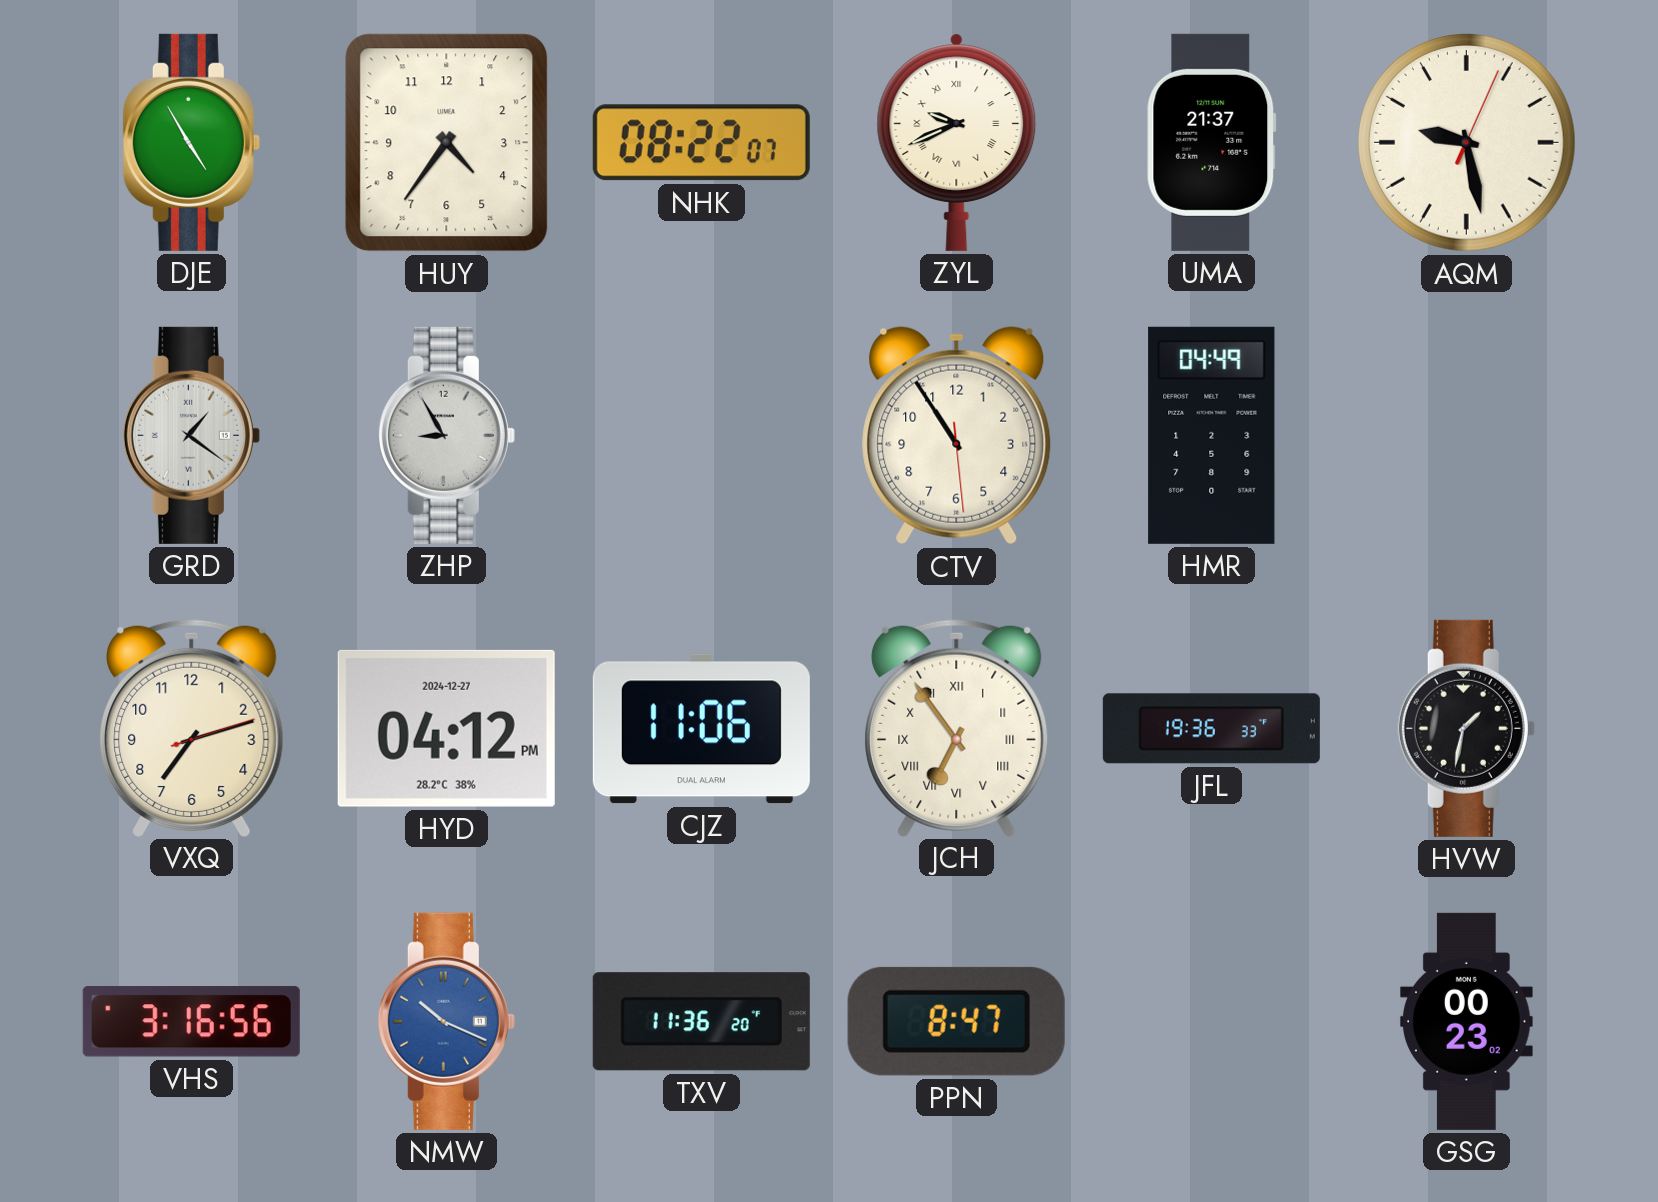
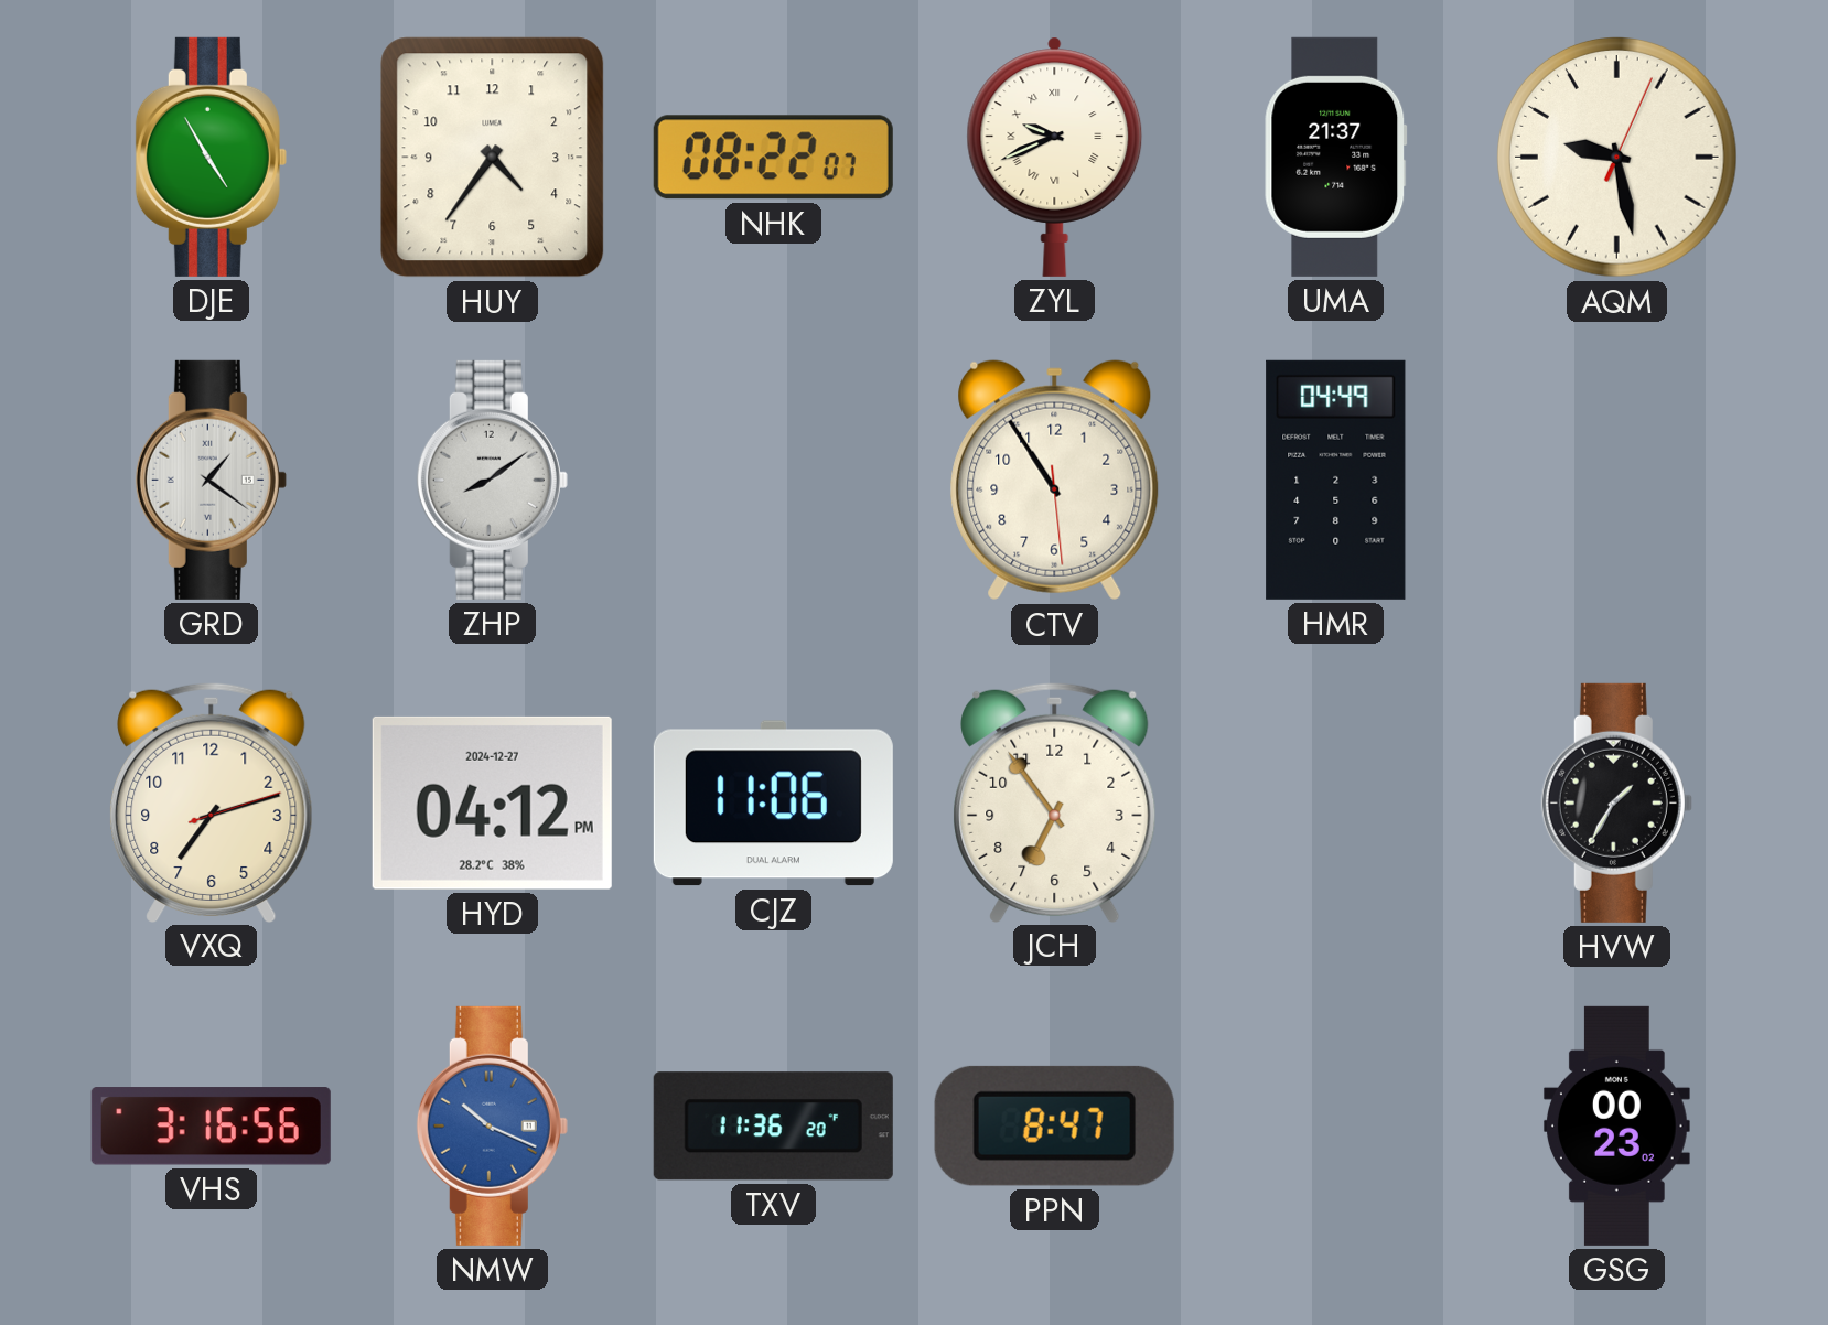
ZHP: 8:55 -> 8:09
JCH numerals: Roman -> Arabic
JFL: 19:36 -> none
HVW: 1:32 -> 1:35
